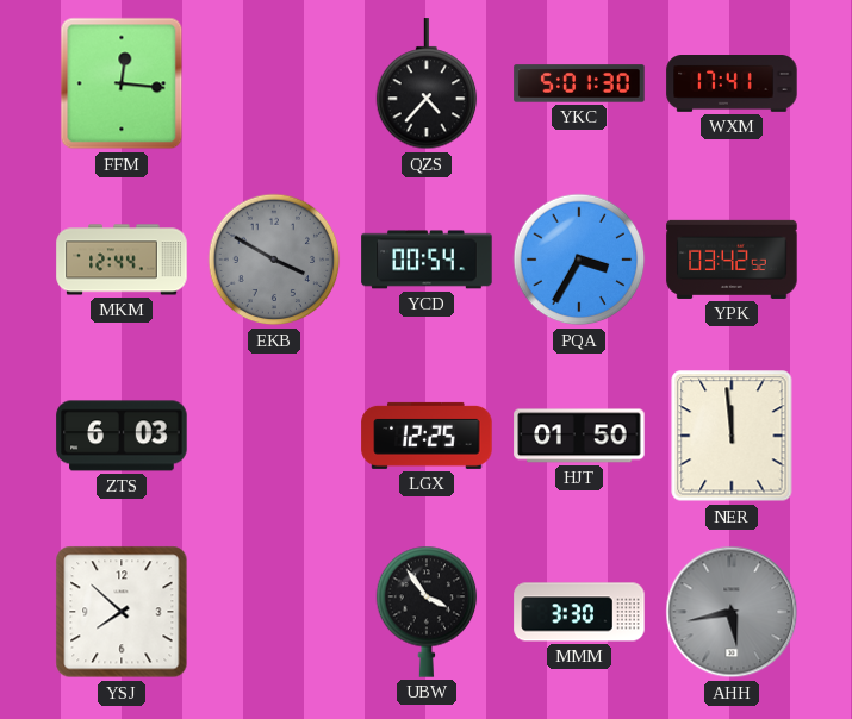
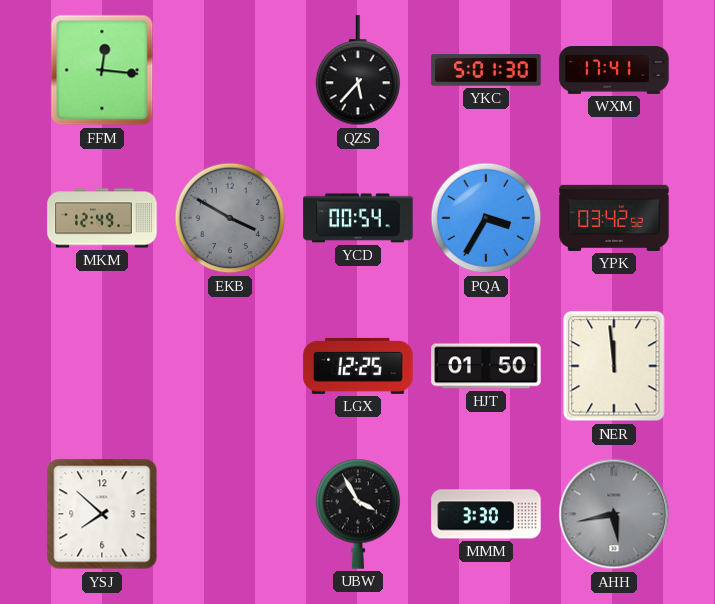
QZS: 4:37 -> 5:37
MKM: 12:44 -> 12:49
ZTS: 6:03 -> none
UBW: 3:54 -> 3:55
